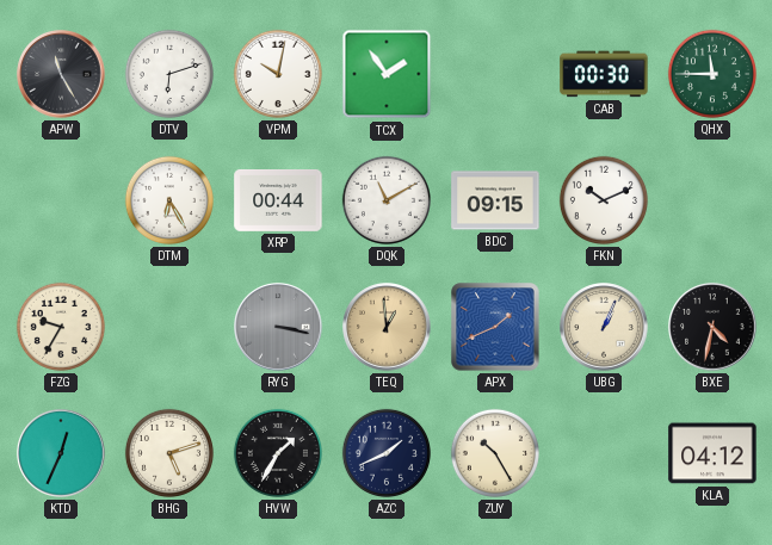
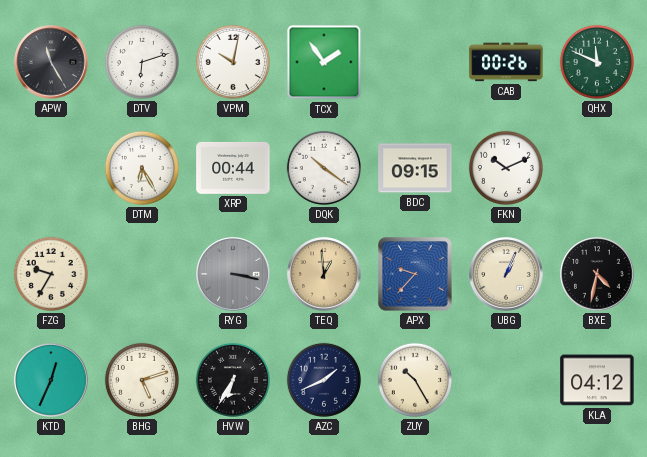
CAB: 00:30 -> 00:26
QHX: 11:45 -> 11:49
DQK: 11:10 -> 10:21
APX: 1:41 -> 9:37
HVW: 1:35 -> 6:35
